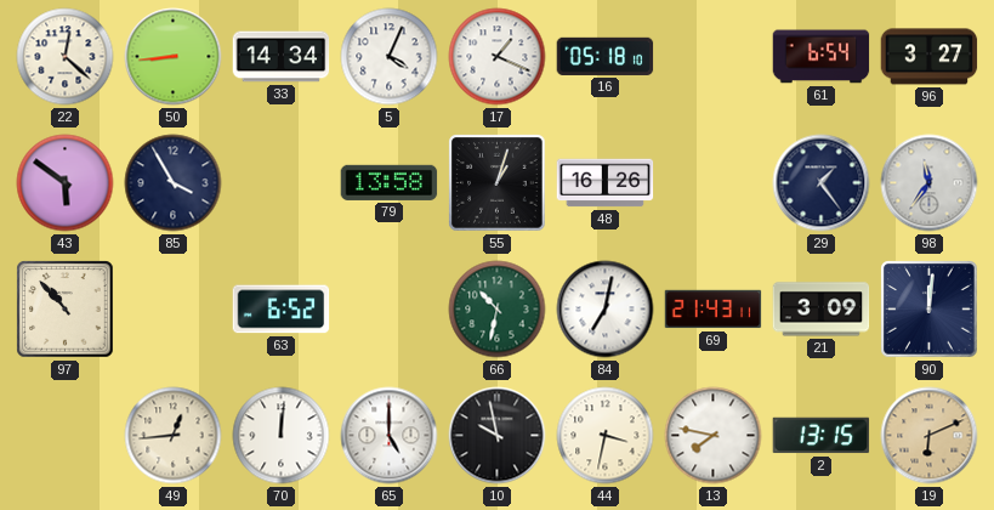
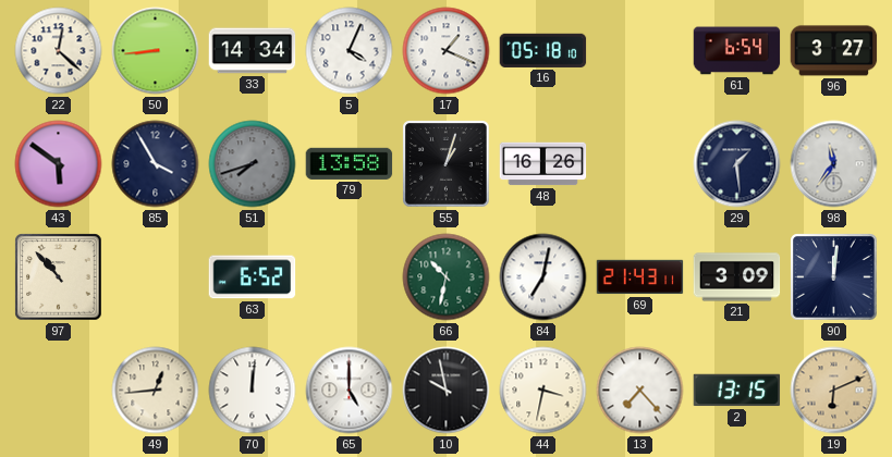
51: none -> 7:42
29: 1:24 -> 1:29
13: 7:47 -> 7:23
